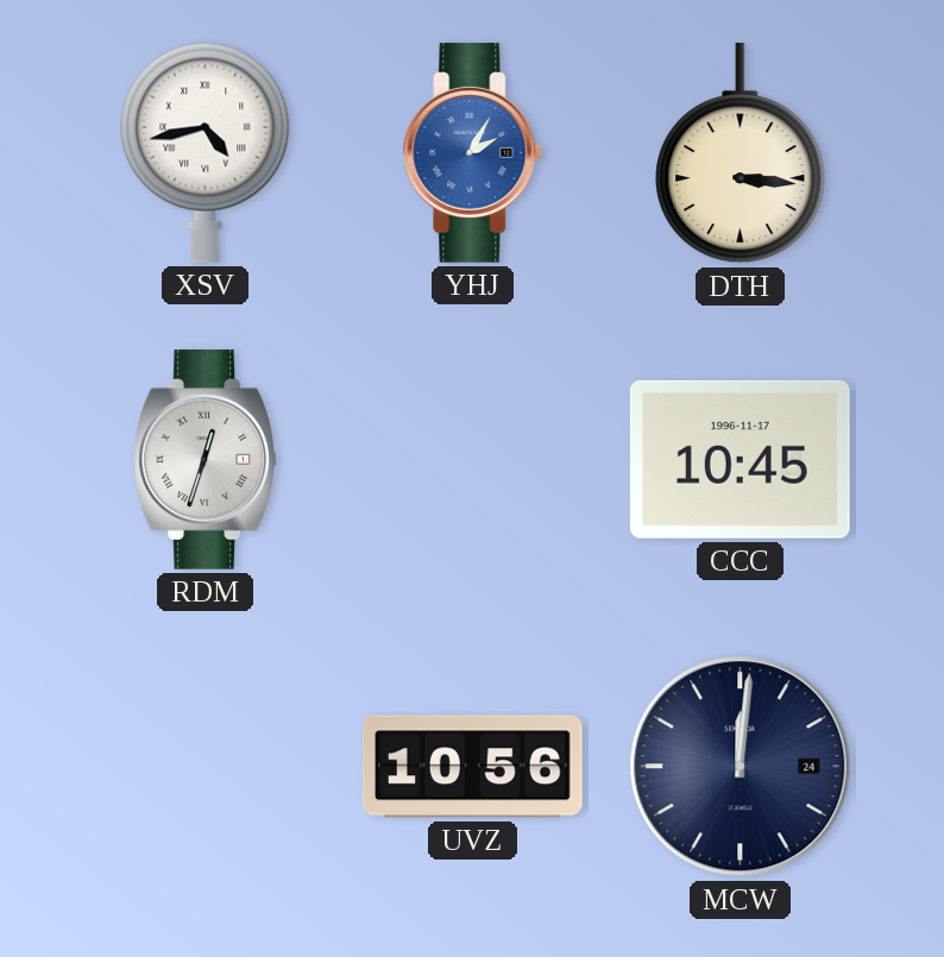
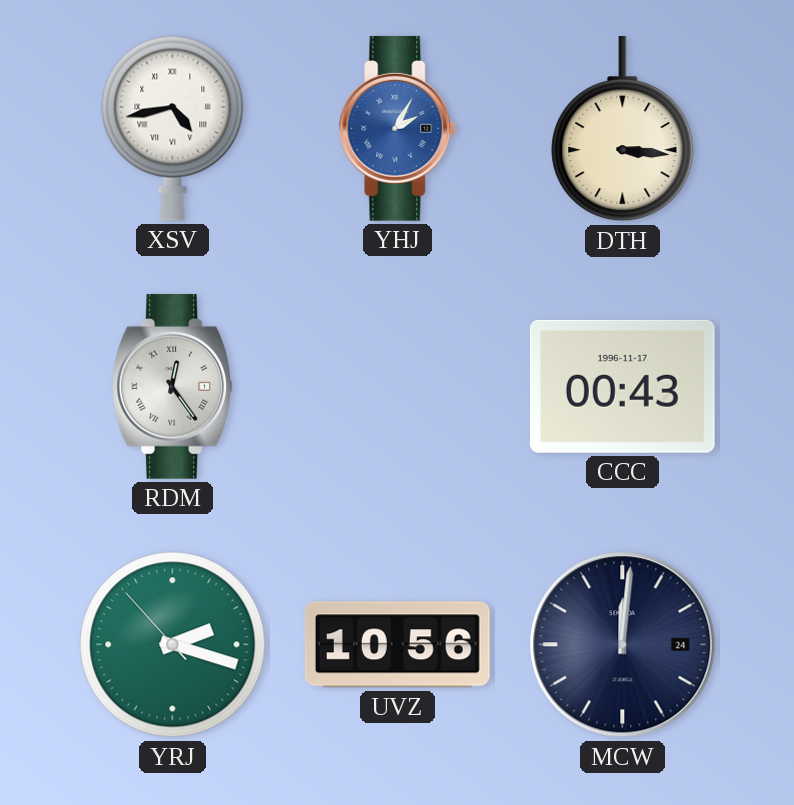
RDM: 12:33 -> 12:24
CCC: 10:45 -> 00:43
YRJ: none -> 2:17
